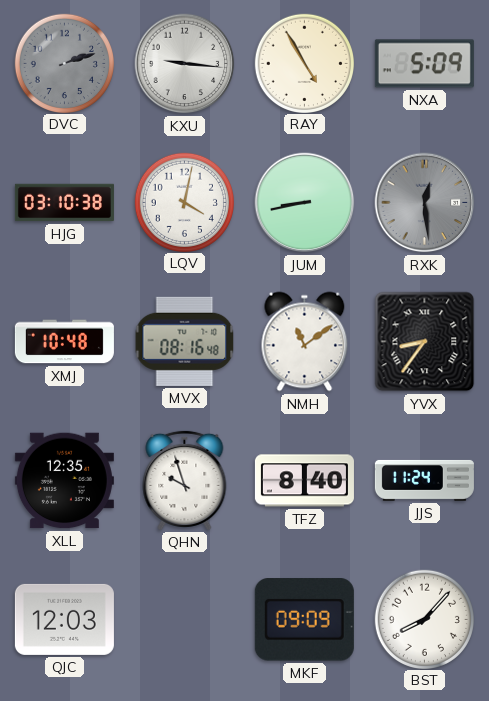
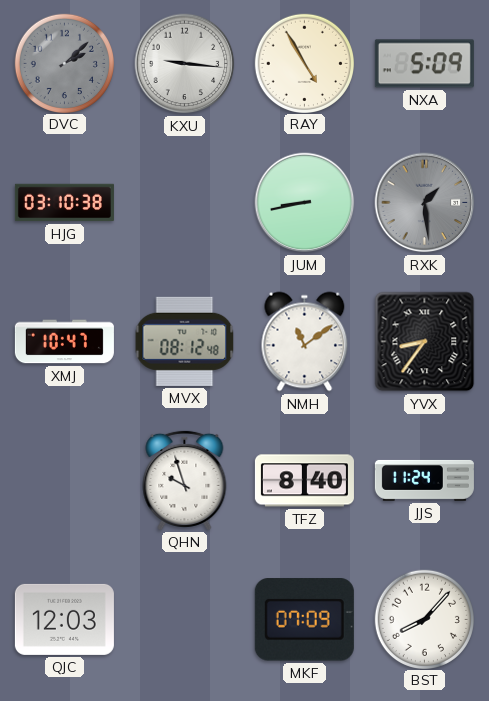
DVC: 2:12 -> 2:08
LQV: 4:02 -> none
RXK: 12:29 -> 1:29
XMJ: 10:48 -> 10:47
MVX: 08:16 -> 08:12
XLL: 12:35 -> none
MKF: 09:09 -> 07:09
